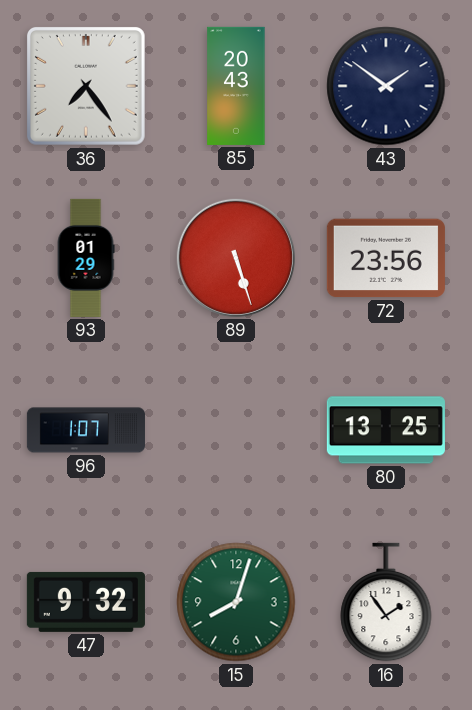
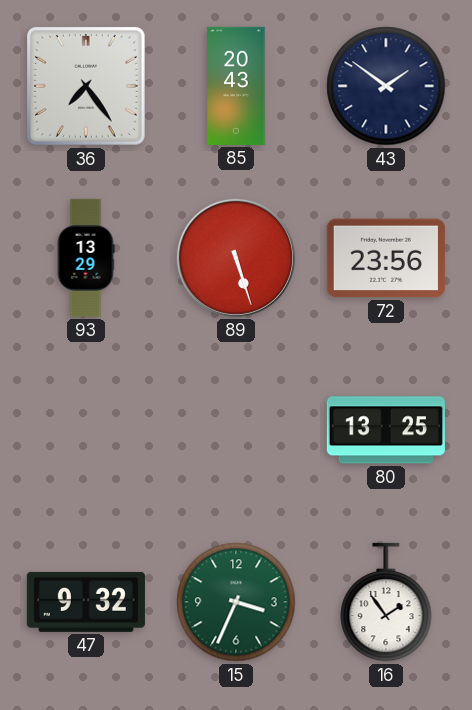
93: 01:29 -> 13:29
96: 1:07 -> none
15: 8:03 -> 3:34
